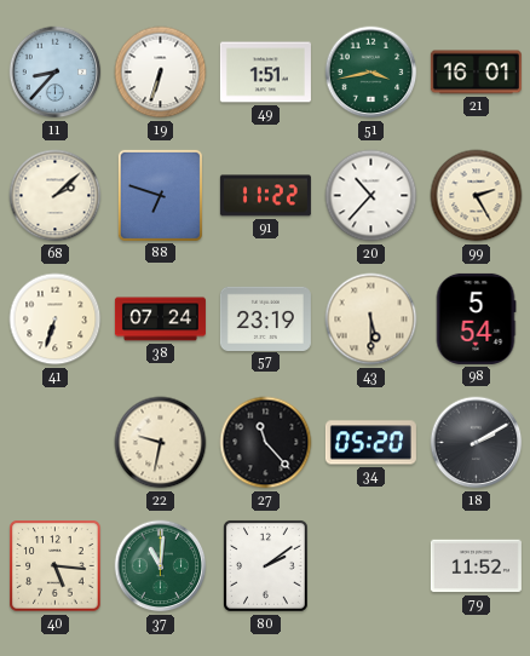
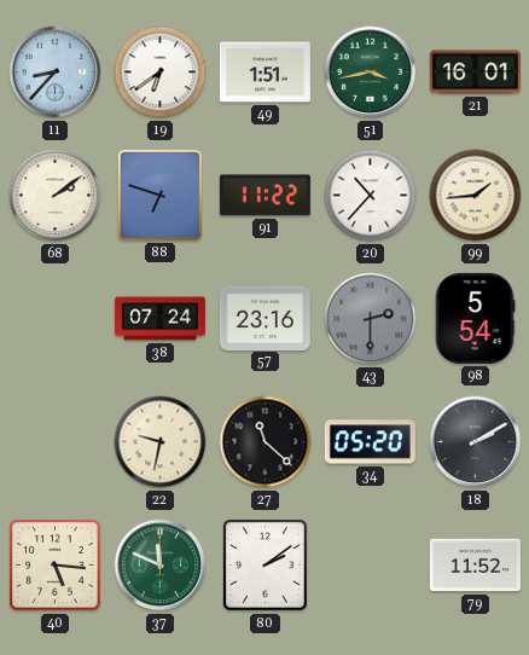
19: 6:33 -> 6:39
68: 2:08 -> 2:09
99: 2:25 -> 1:44
41: 6:33 -> none
57: 23:19 -> 23:16
43: 5:30 -> 2:30
43 dial: cream -> grey
27: 11:23 -> 11:22
37: 11:01 -> 11:49
